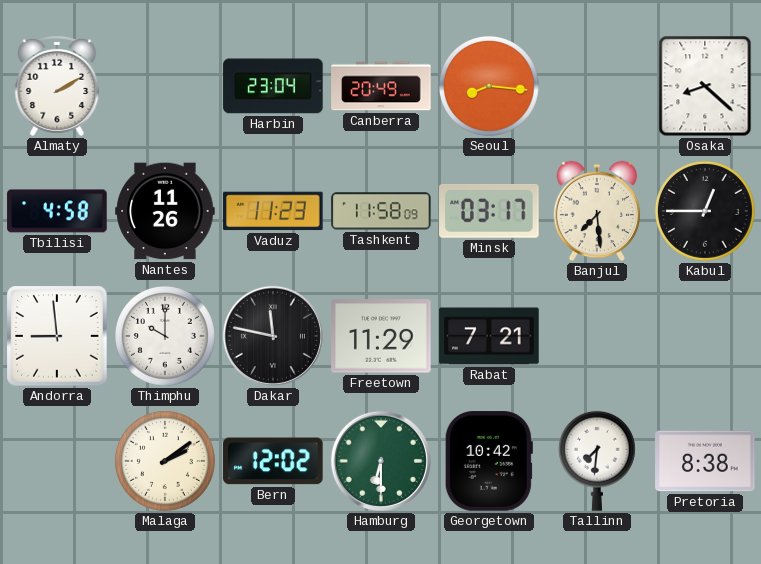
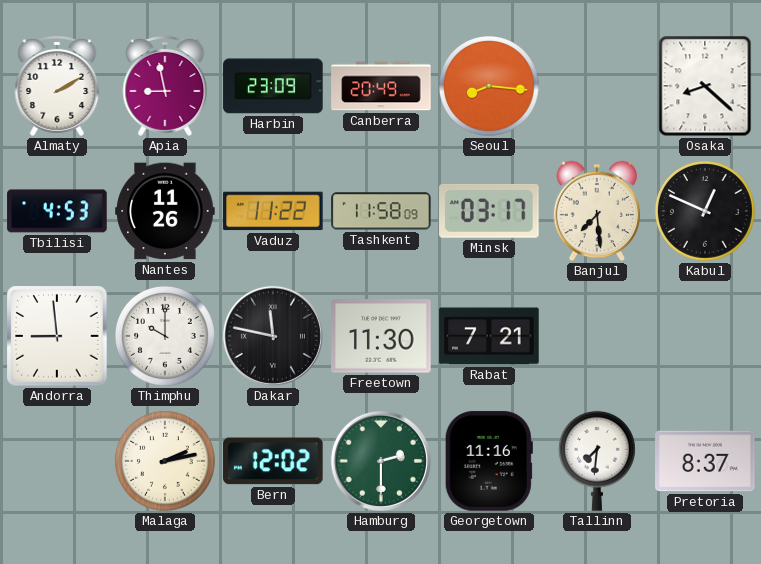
Apia: none -> 8:58
Harbin: 23:04 -> 23:09
Tbilisi: 4:58 -> 4:53
Vaduz: 11:23 -> 11:22
Kabul: 12:45 -> 12:49
Freetown: 11:29 -> 11:30
Malaga: 2:09 -> 2:13
Hamburg: 6:30 -> 2:30
Georgetown: 10:42 -> 11:16
Pretoria: 8:38 -> 8:37
